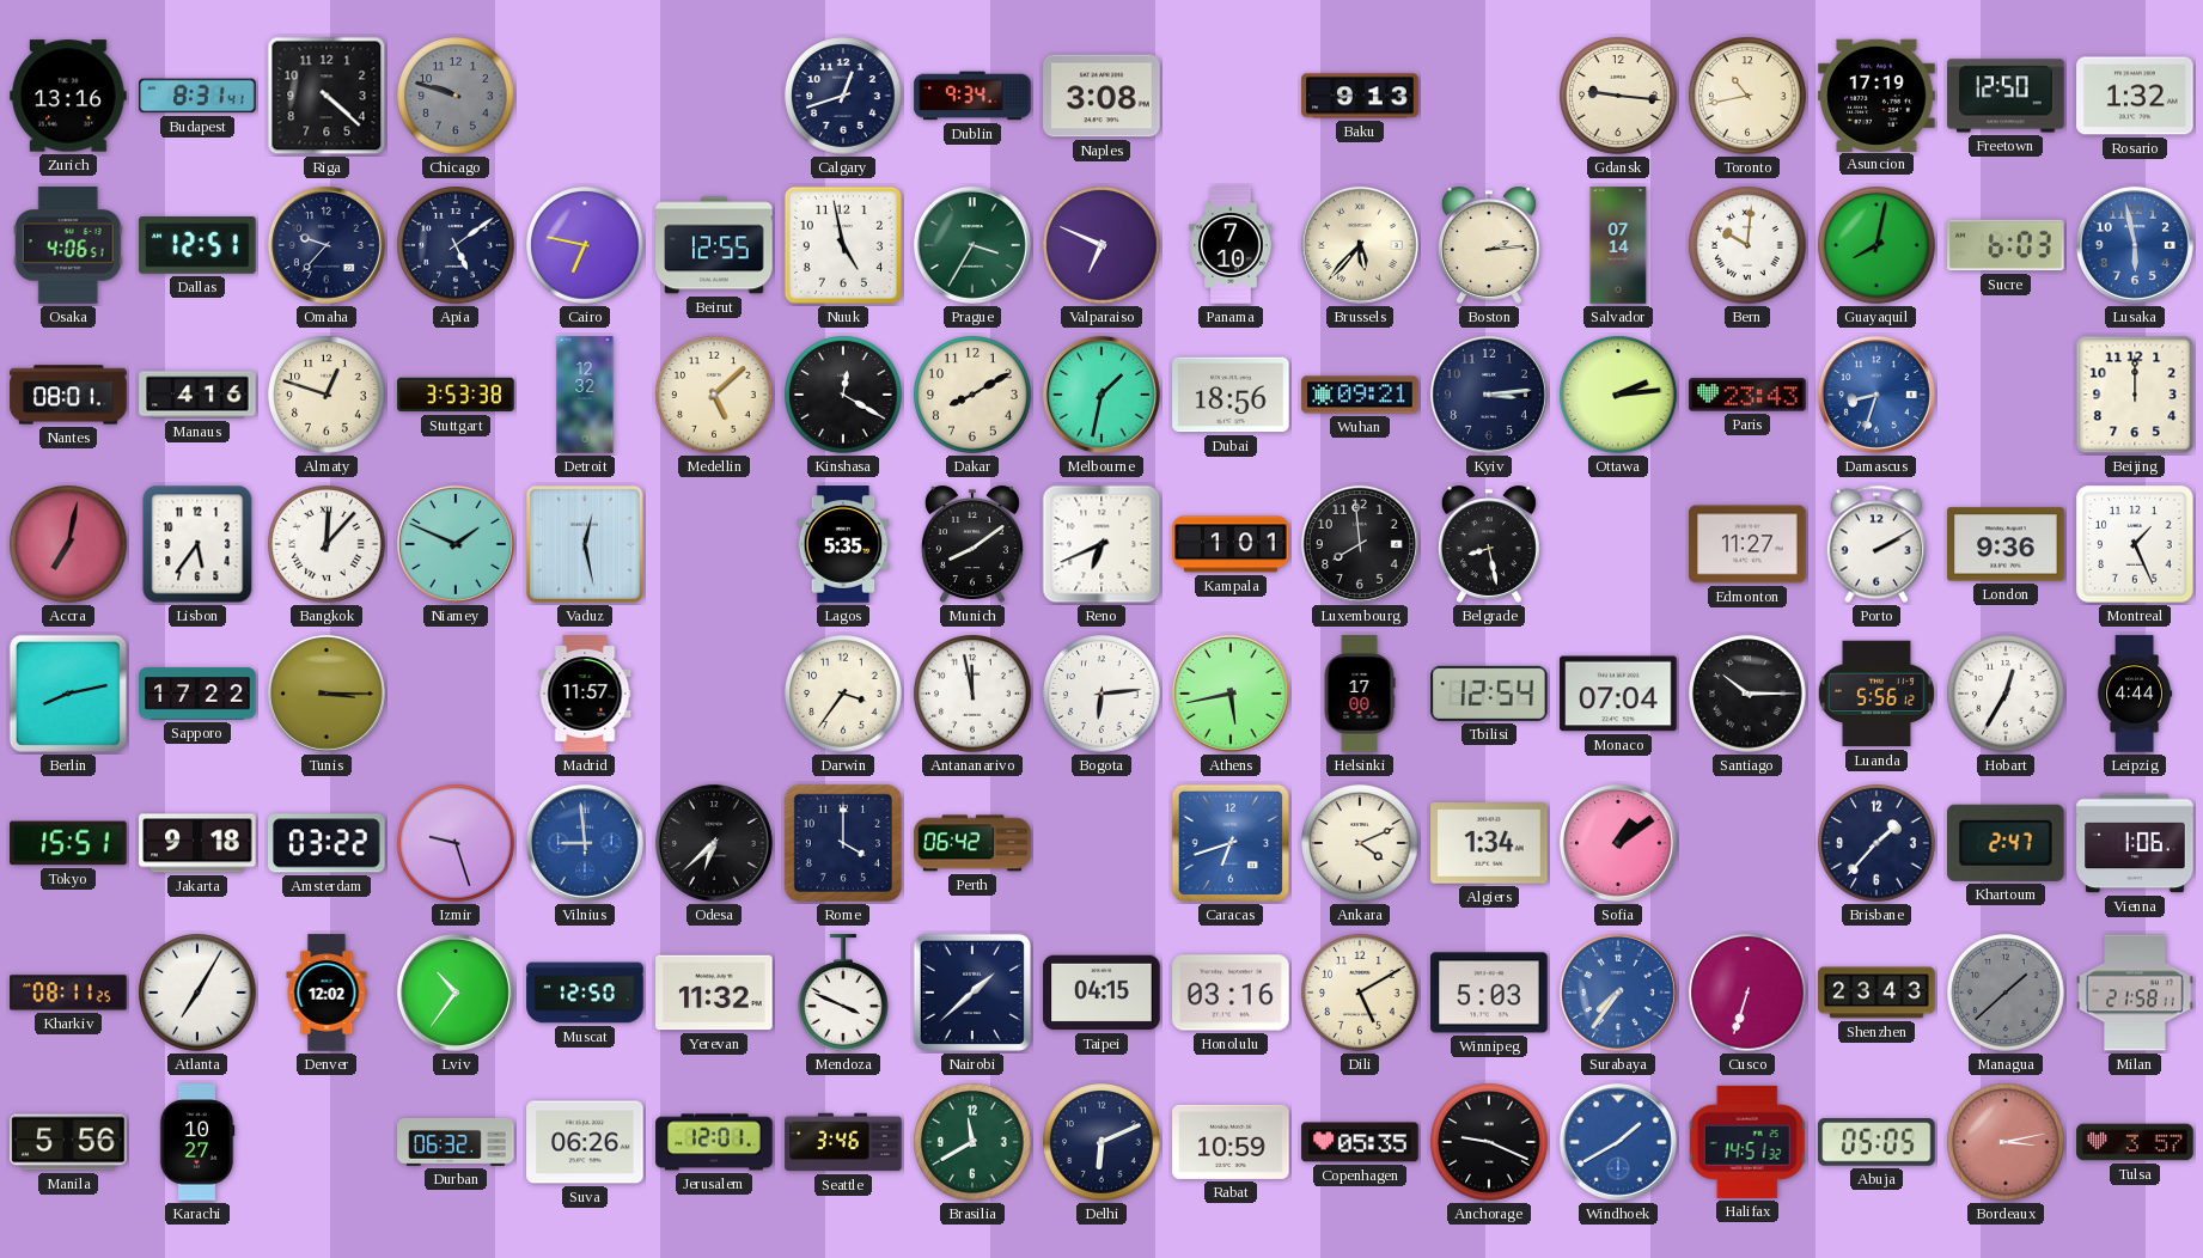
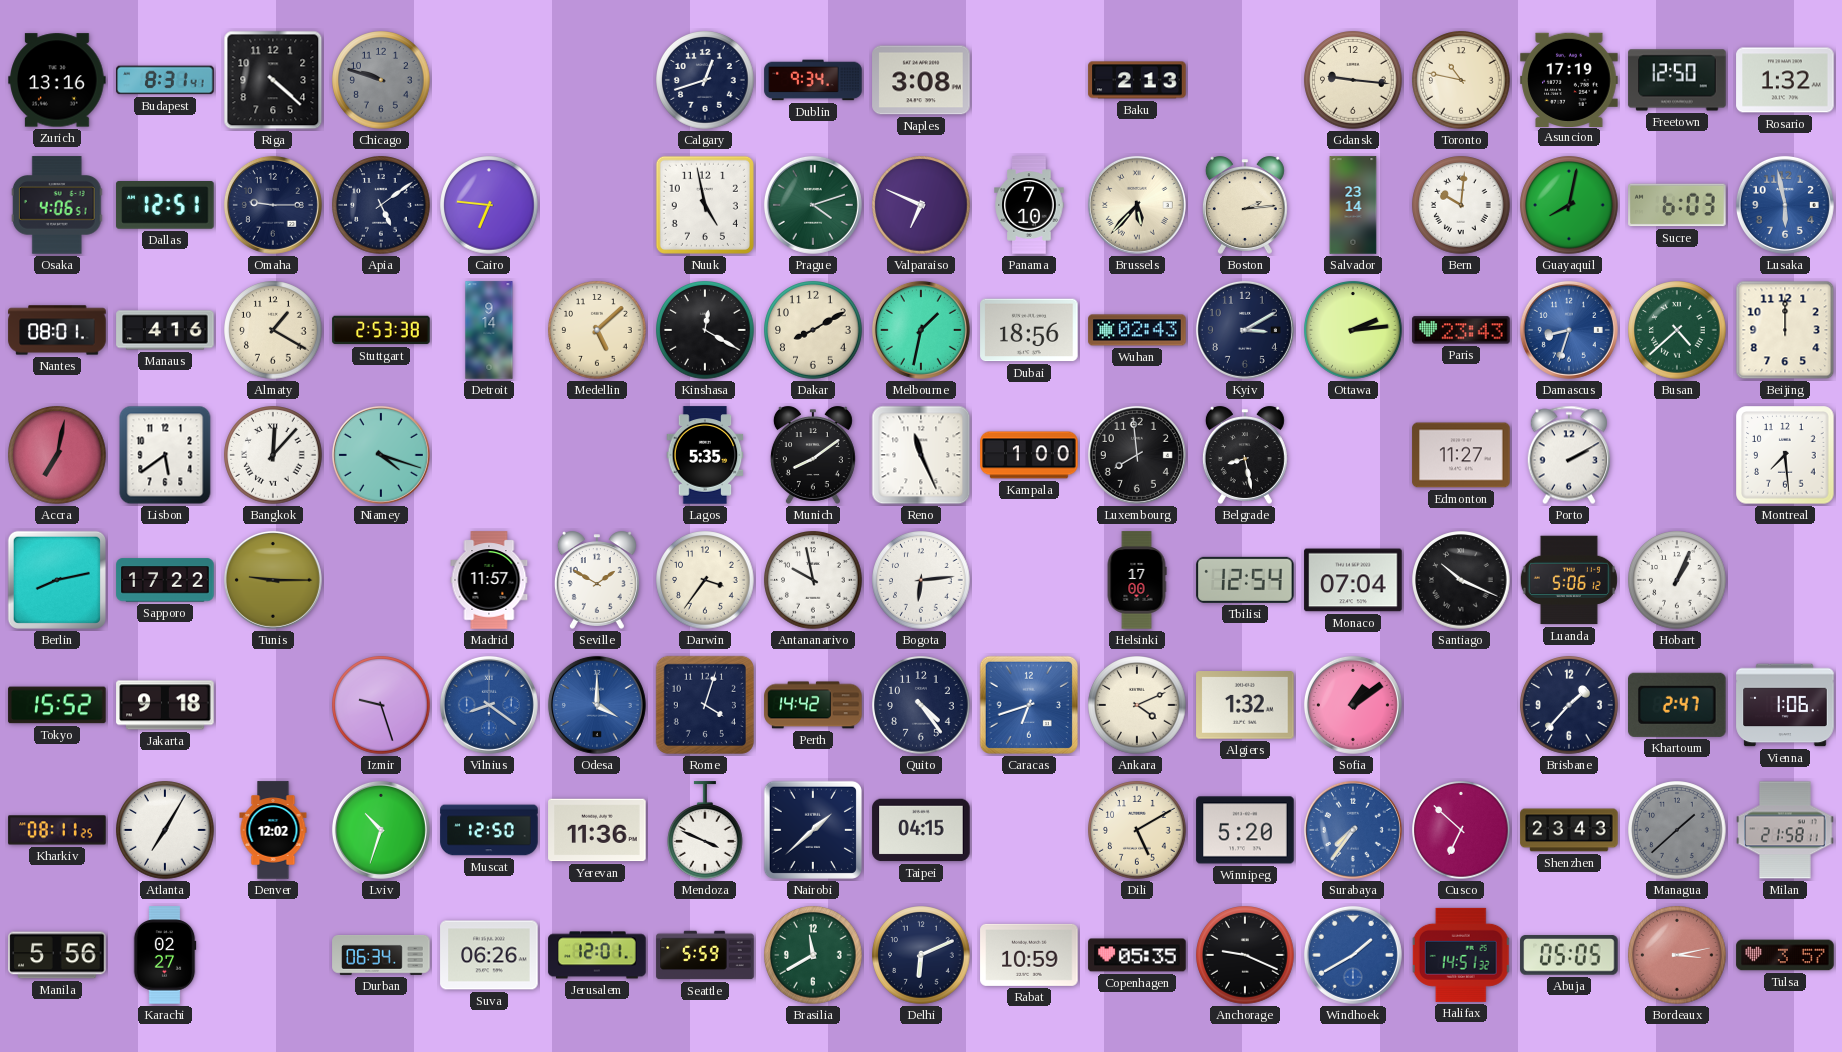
Baku: 9:13 -> 2:13
Toronto: 10:43 -> 10:47
Omaha: 9:37 -> 9:15
Cairo: 6:47 -> 6:46
Beirut: 12:55 -> none
Prague: 3:35 -> 4:12
Salvador: 07:14 -> 23:14
Almaty: 12:48 -> 1:20
Stuttgart: 3:53 -> 2:53
Detroit: 12:32 -> 9:14
Wuhan: 09:21 -> 02:43
Kyiv: 3:14 -> 3:10
Busan: none -> 4:38
Lisbon: 5:36 -> 5:39
Niamey: 1:49 -> 4:18
Vaduz: 12:28 -> none
Reno: 6:41 -> 11:26
Kampala: 1:01 -> 1:00
London: 9:36 -> none
Montreal: 1:26 -> 7:29
Tunis: 3:15 -> 9:15
Seville: none -> 1:50
Antananarivo: 11:58 -> 9:58
Athens: 5:43 -> none
Santiago: 10:15 -> 10:19
Luanda: 5:56 -> 5:06
Hobart: 12:35 -> 1:04
Leipzig: 4:44 -> none
Tokyo: 15:51 -> 15:52
Amsterdam: 03:22 -> none
Vilnius: 8:59 -> 8:21
Odesa: 6:38 -> 4:00
Odesa dial: black -> blue
Rome: 4:00 -> 4:03
Perth: 06:42 -> 14:42
Quito: none -> 4:24
Algiers: 1:34 -> 1:32
Lviv: 10:36 -> 10:33
Yerevan: 11:32 -> 11:36
Honolulu: 03:16 -> none
Winnipeg: 5:03 -> 5:20
Cusco: 6:33 -> 6:52
Karachi: 10:27 -> 02:27
Durban: 06:32 -> 06:34
Seattle: 3:46 -> 5:59
